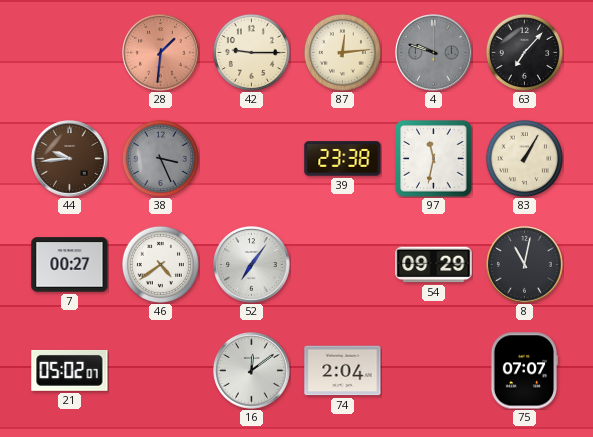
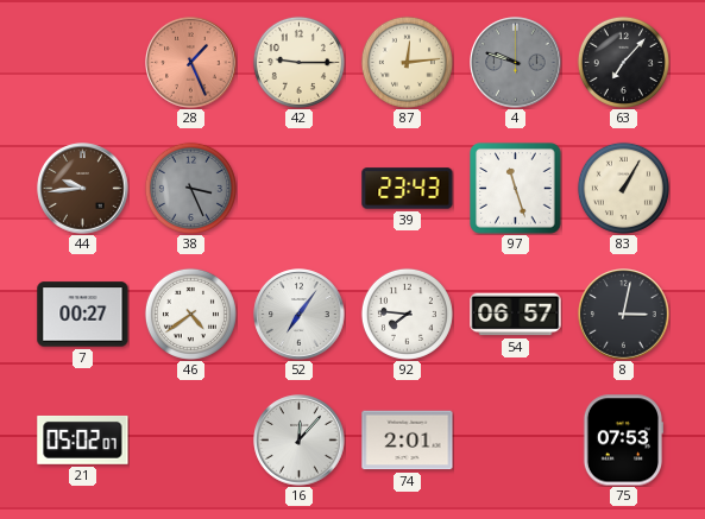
28: 1:31 -> 1:26
39: 23:38 -> 23:43
97: 11:32 -> 11:27
92: none -> 7:46
54: 09:29 -> 06:57
8: 11:02 -> 3:02
16: 12:09 -> 12:07
74: 2:04 -> 2:01
75: 07:07 -> 07:53
